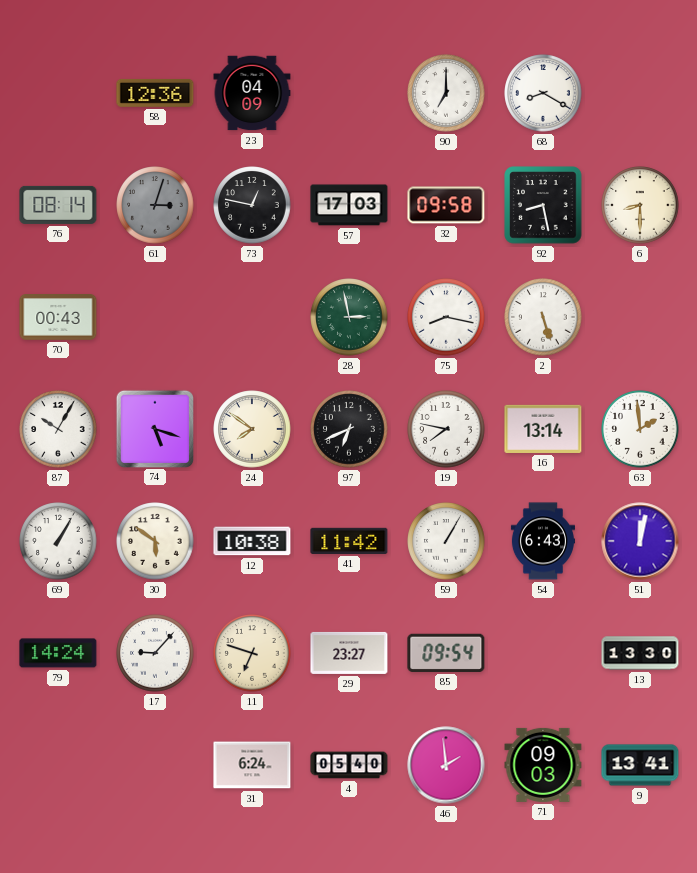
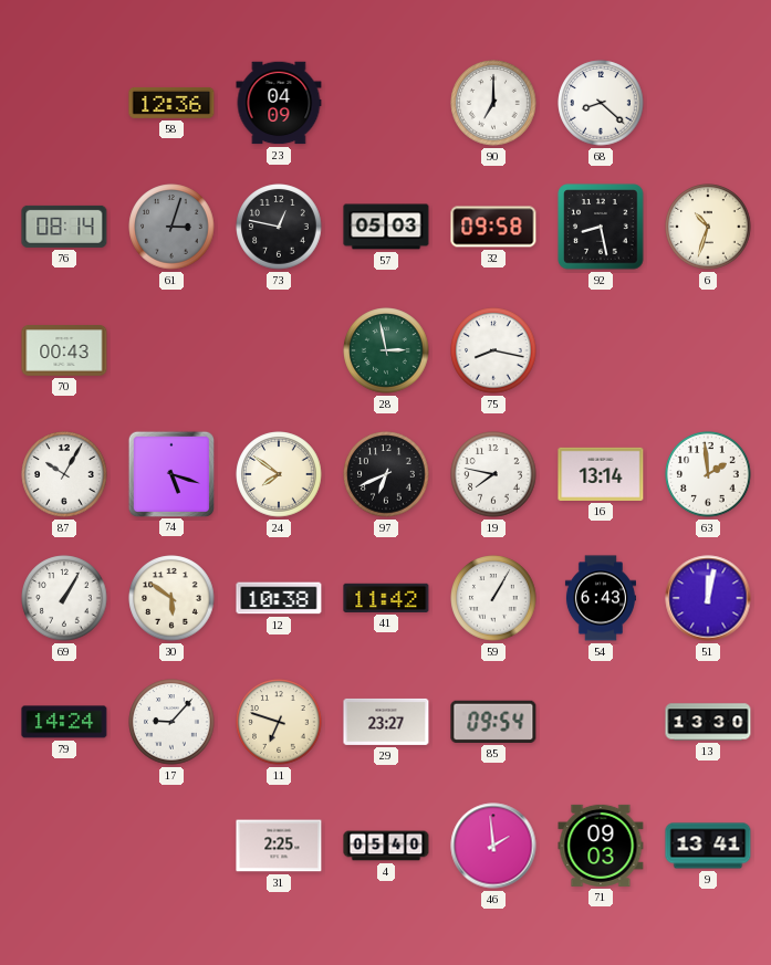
68: 8:20 -> 8:22
57: 17:03 -> 05:03
6: 8:30 -> 10:33
2: 5:27 -> none
31: 6:24 -> 2:25
